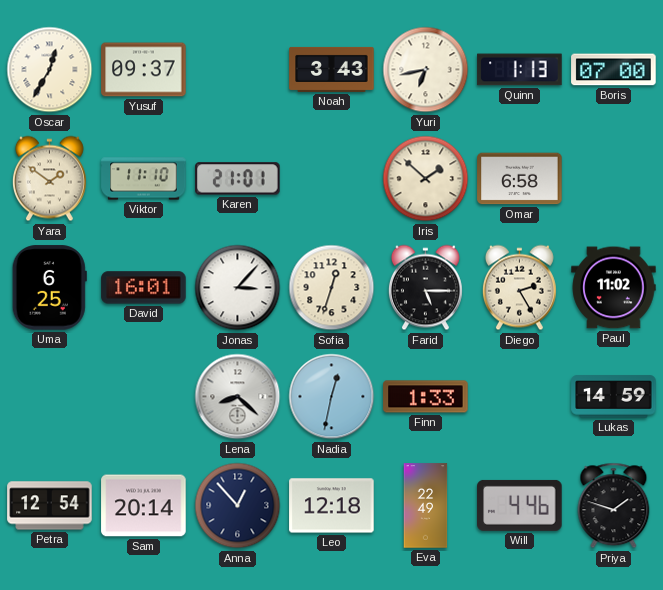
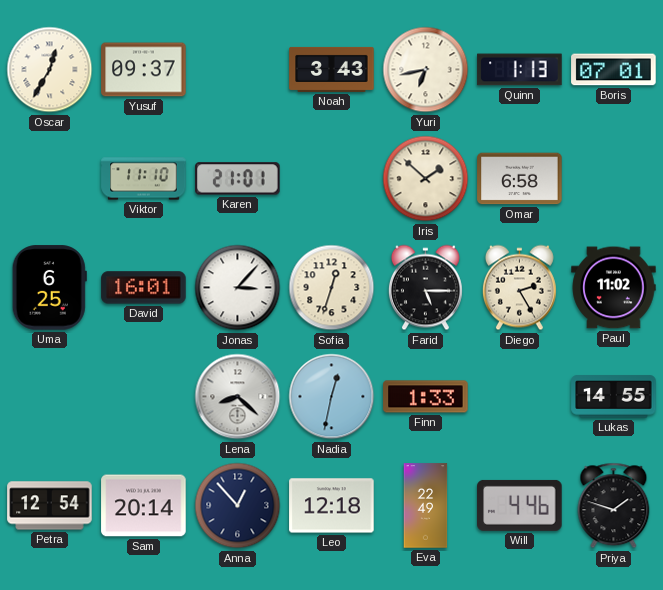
Boris: 07:00 -> 07:01
Yara: 1:51 -> none
Lukas: 14:59 -> 14:55
